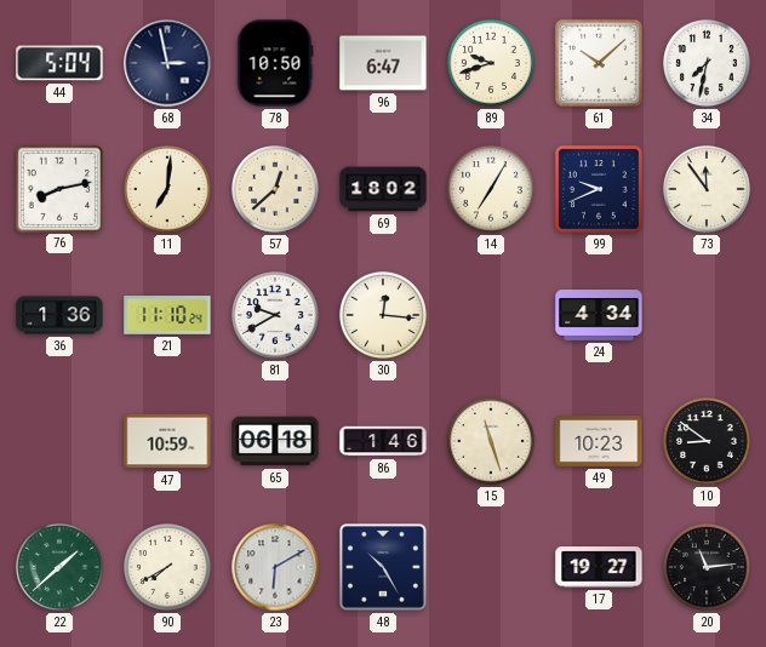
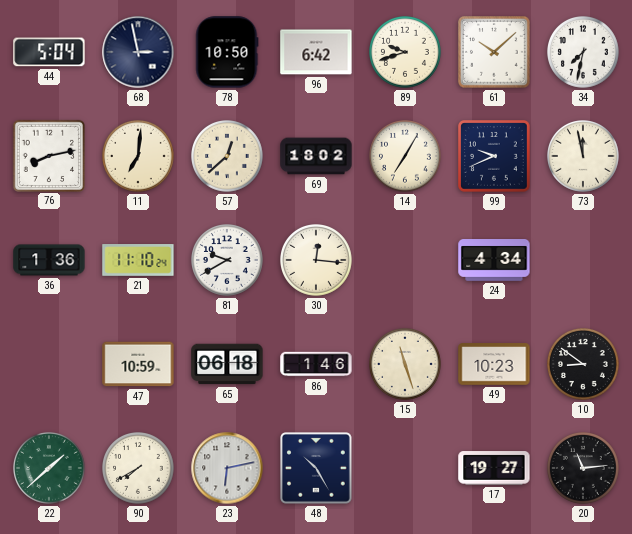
96: 6:47 -> 6:42
73: 11:54 -> 11:58
23: 6:10 -> 6:13
